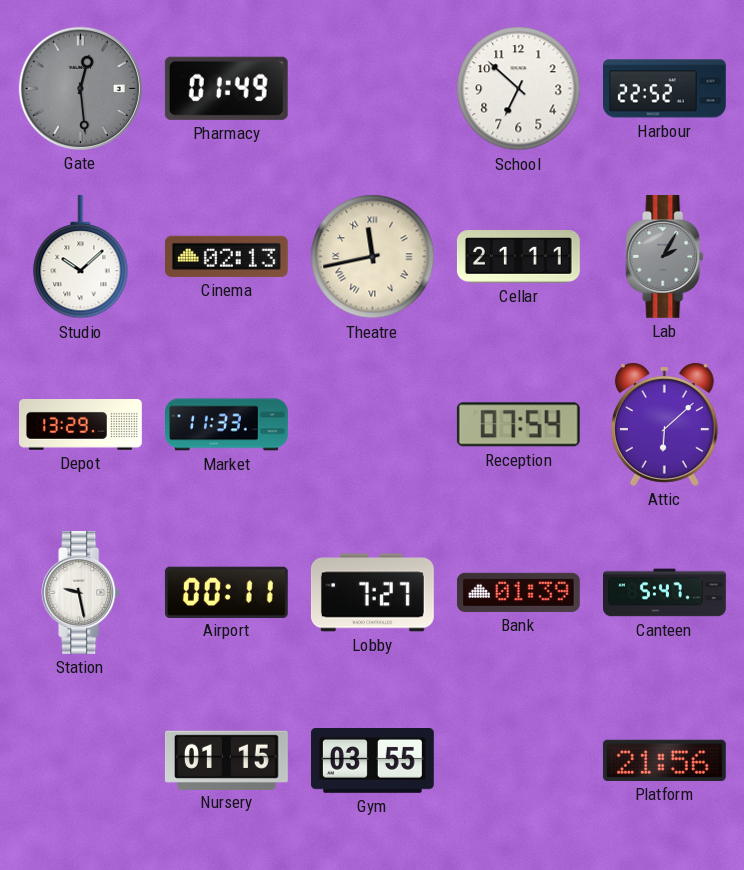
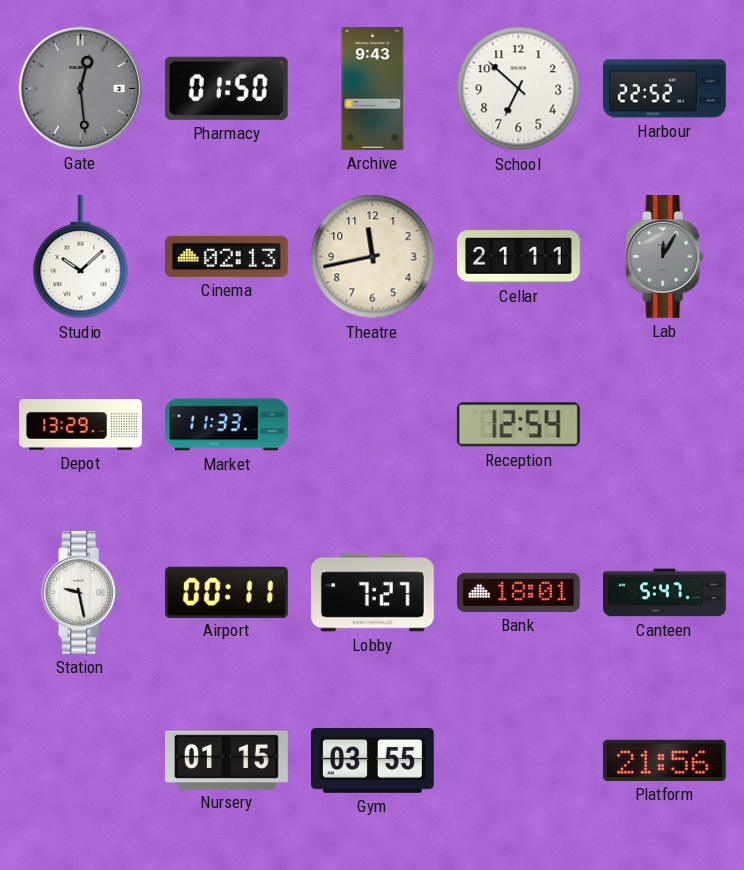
Pharmacy: 01:49 -> 01:50
Archive: none -> 9:43
Theatre numerals: Roman -> Arabic
Lab: 2:05 -> 12:05
Reception: 07:54 -> 12:54
Attic: 6:08 -> none
Bank: 01:39 -> 18:01
